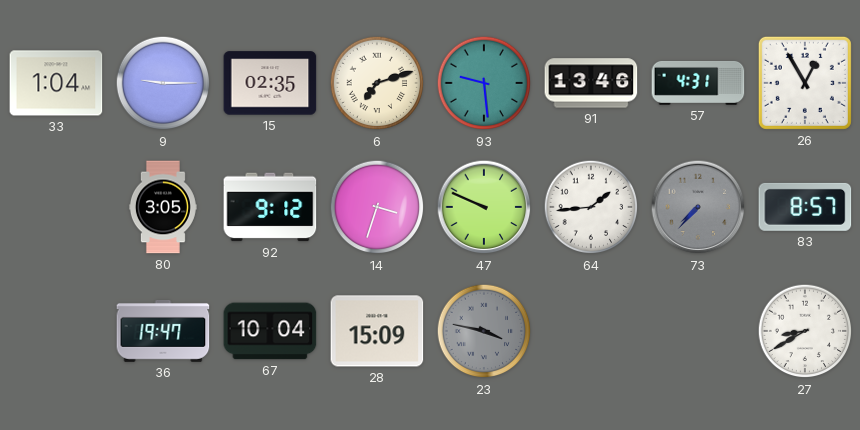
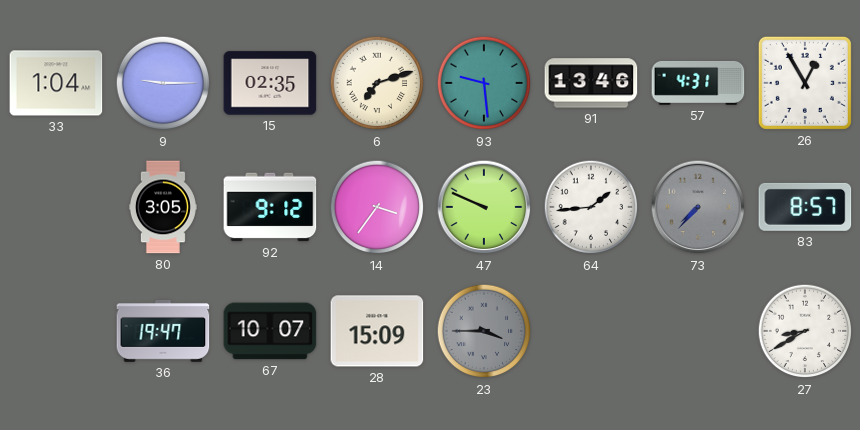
14: 3:33 -> 3:36
67: 10:04 -> 10:07
23: 3:47 -> 3:45
